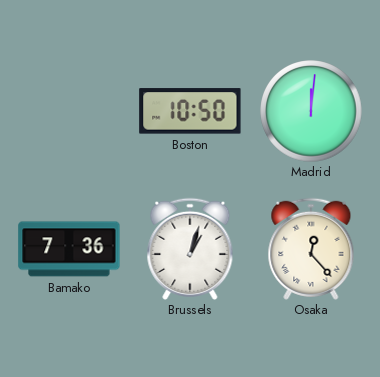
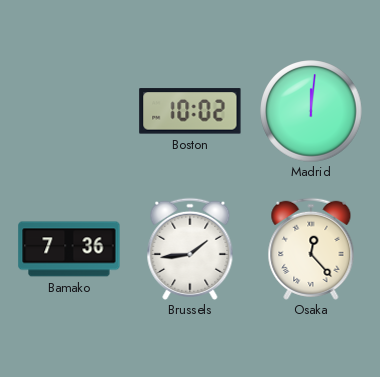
Boston: 10:50 -> 10:02
Brussels: 1:03 -> 1:44
